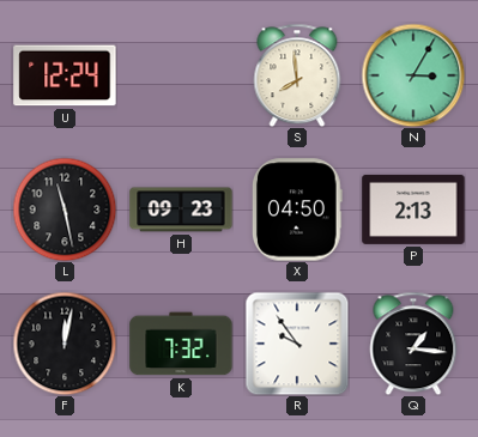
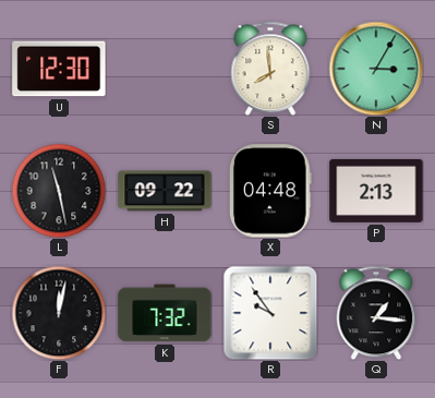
U: 12:24 -> 12:30
H: 09:23 -> 09:22
X: 04:50 -> 04:48
